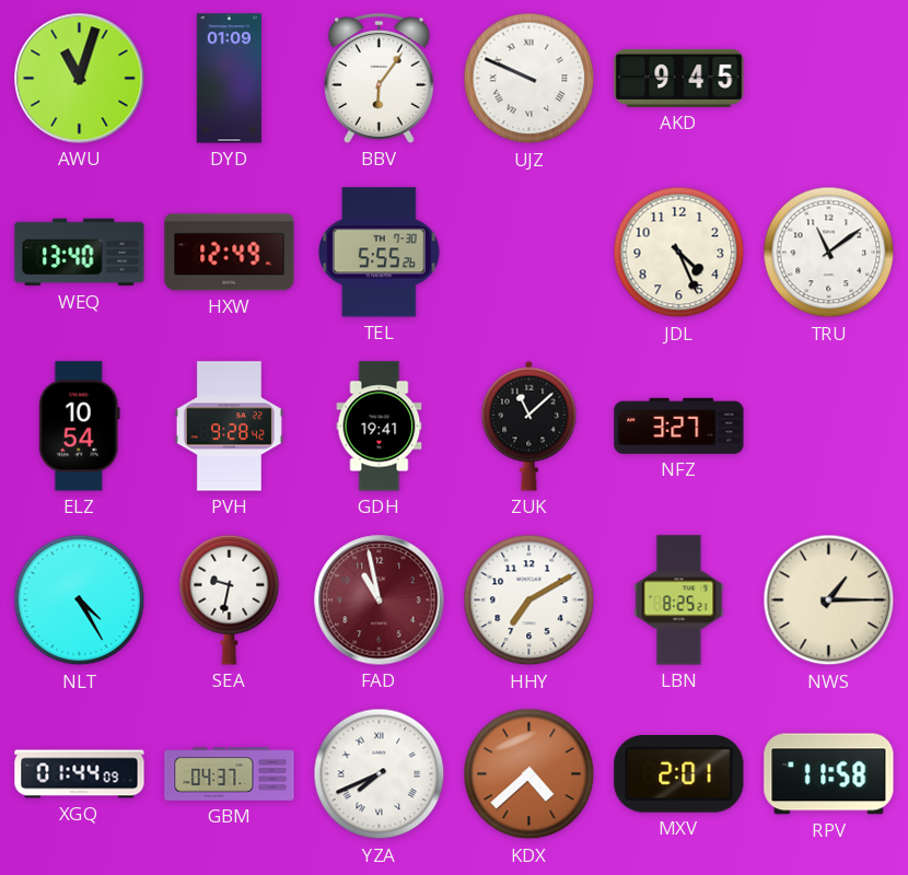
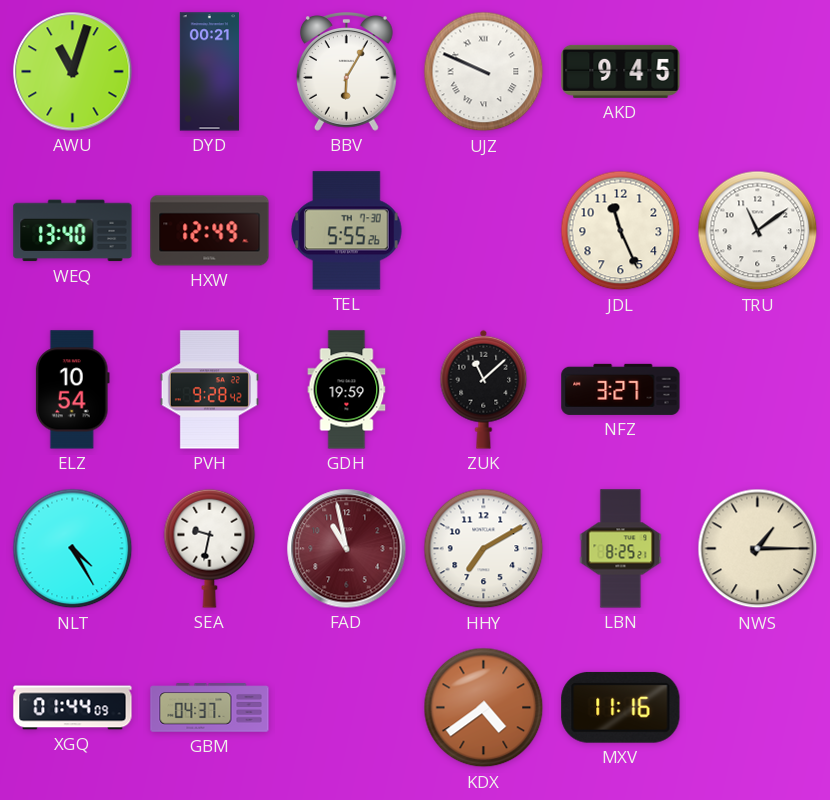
DYD: 01:09 -> 00:21
BBV: 6:06 -> 6:05
JDL: 4:26 -> 11:26
GDH: 19:41 -> 19:59
YZA: 7:41 -> none
KDX: 4:38 -> 4:39
MXV: 2:01 -> 11:16
RPV: 11:58 -> none
